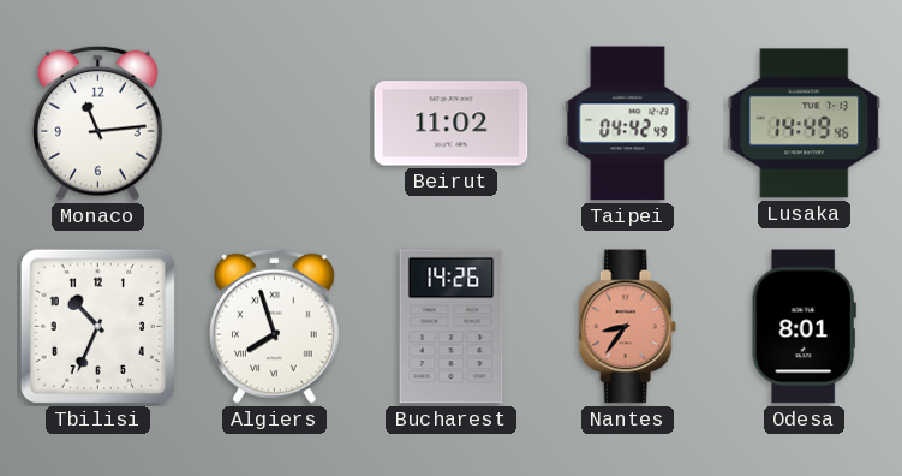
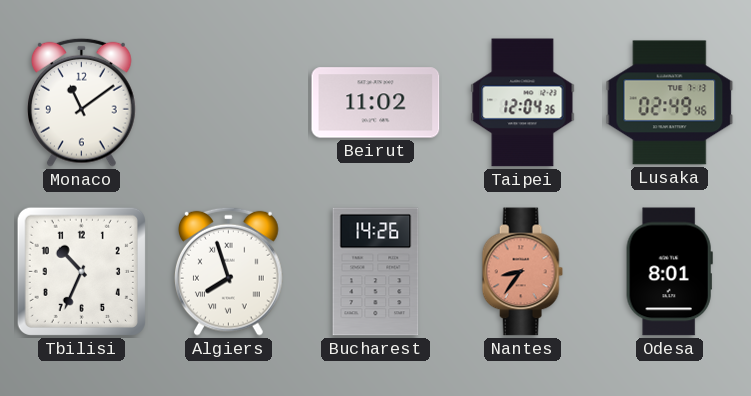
Monaco: 11:14 -> 11:09
Taipei: 04:42 -> 12:04
Lusaka: 14:49 -> 02:49
